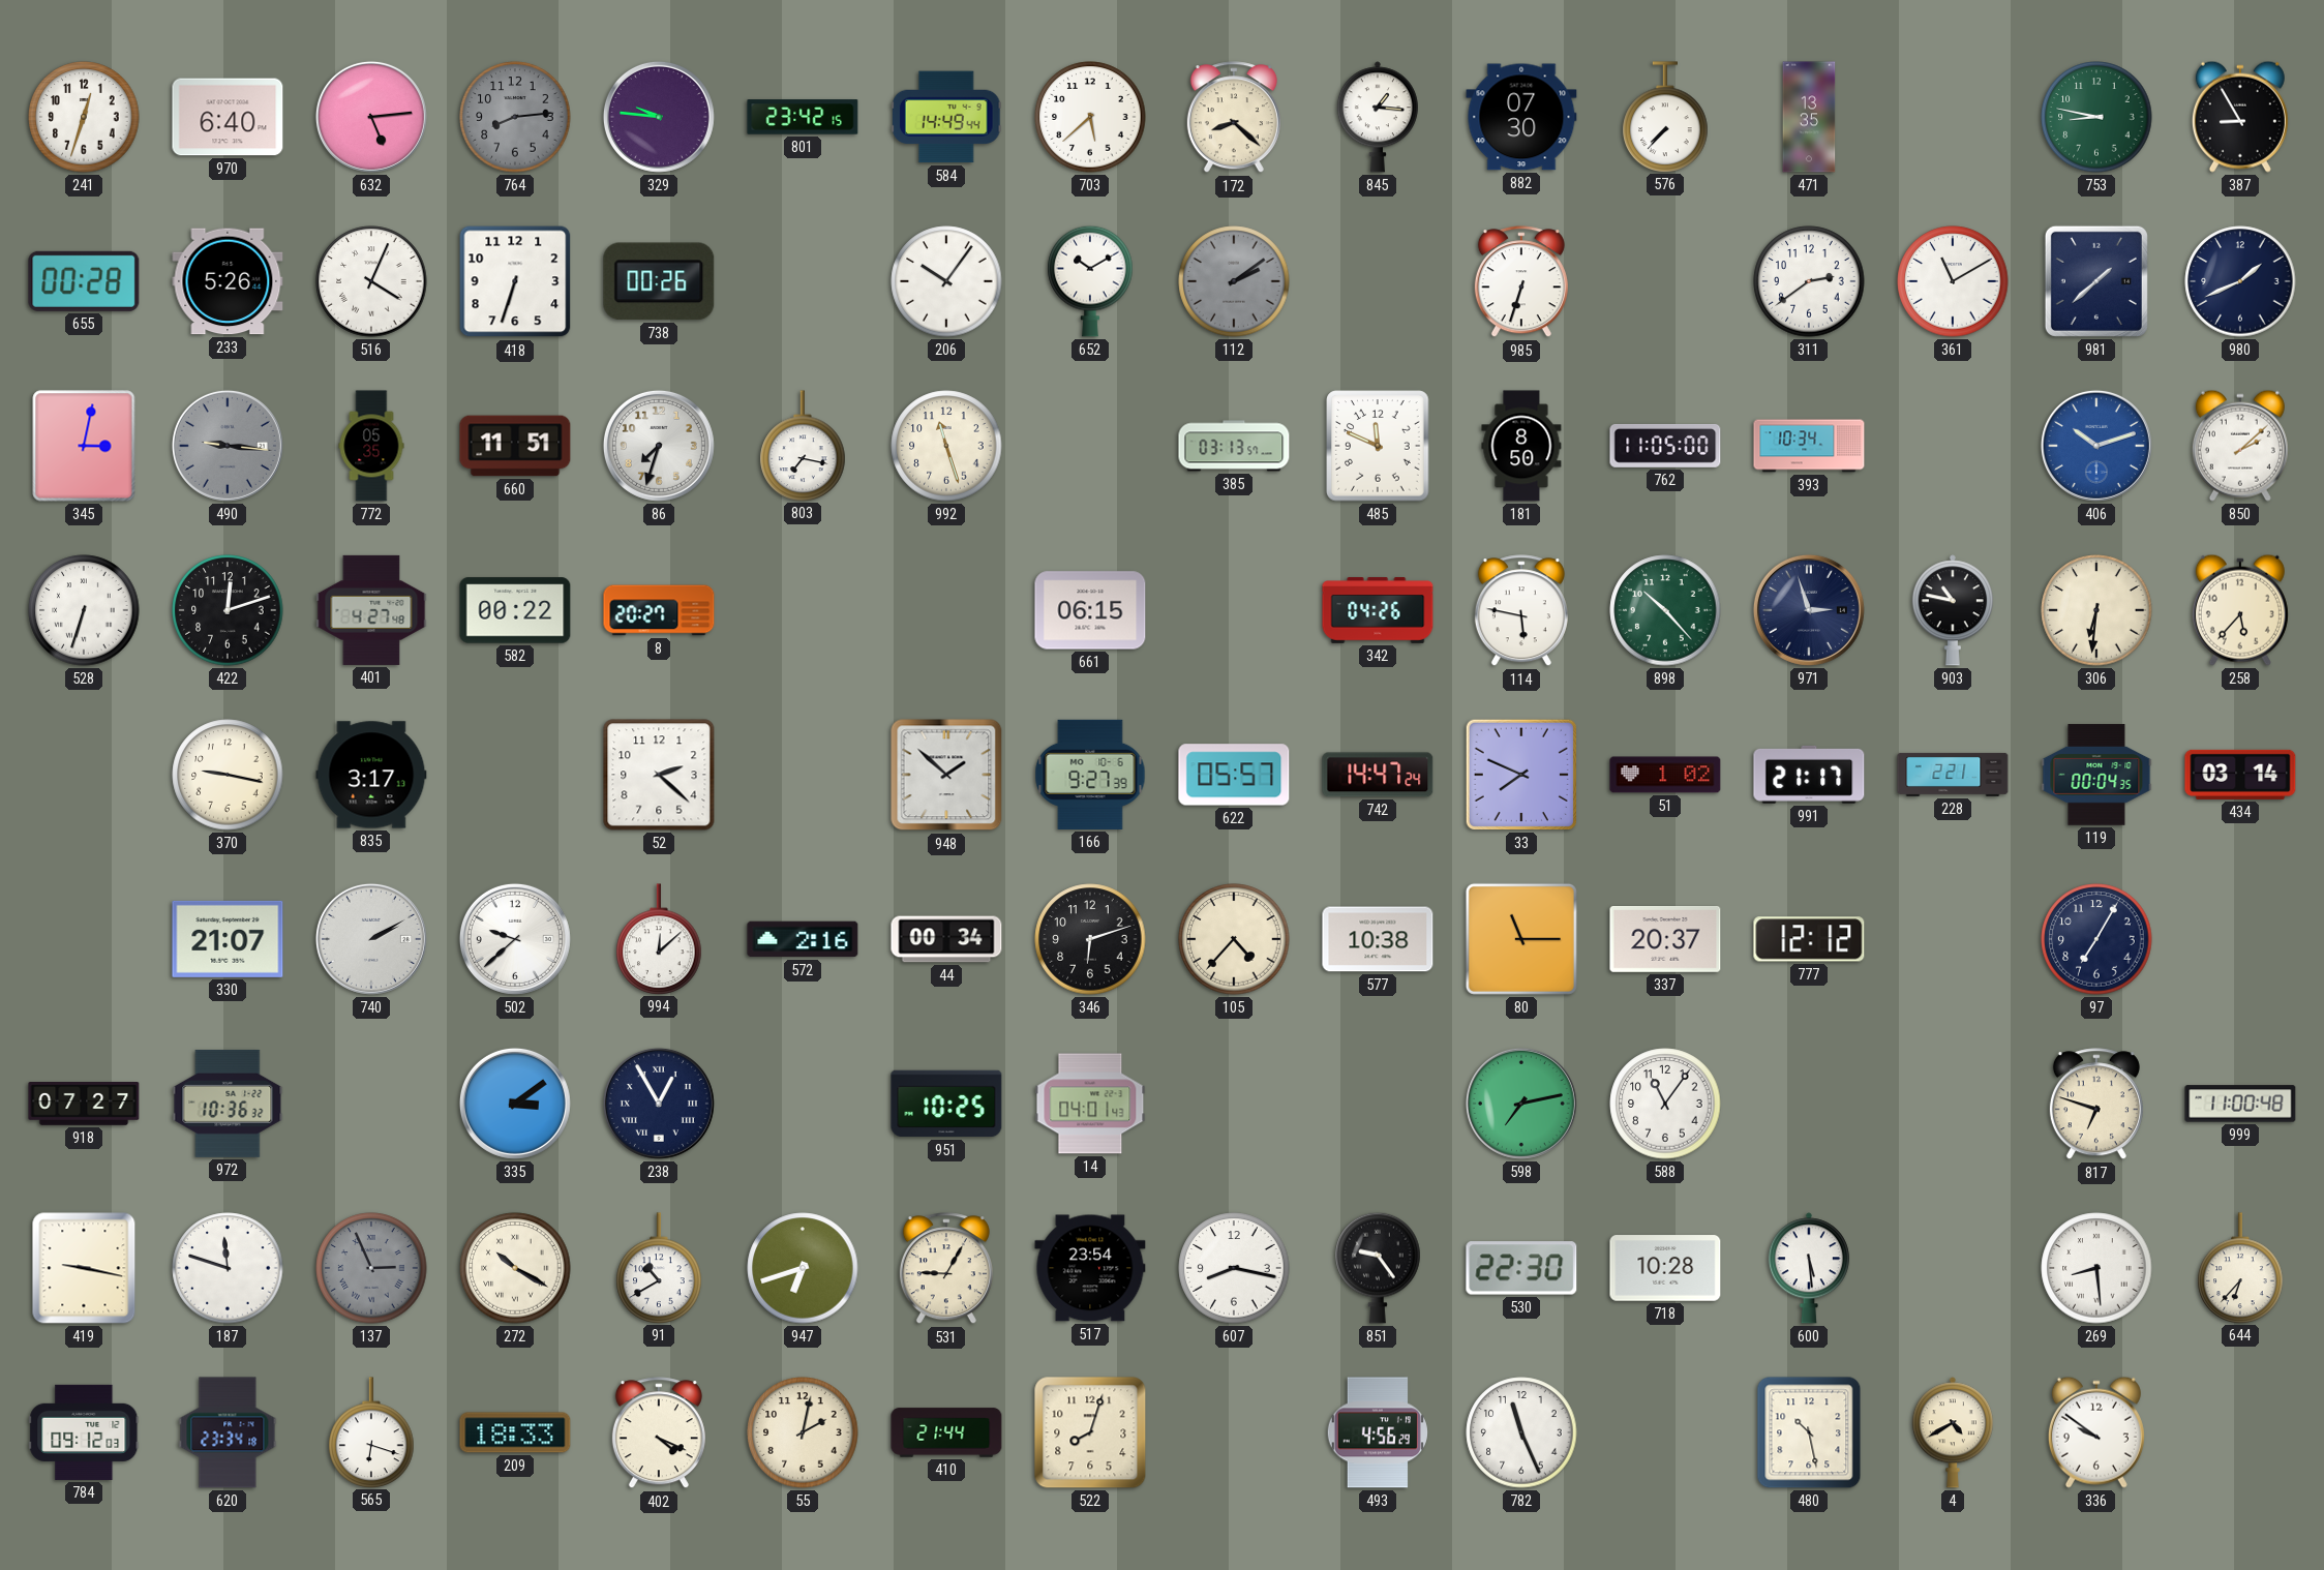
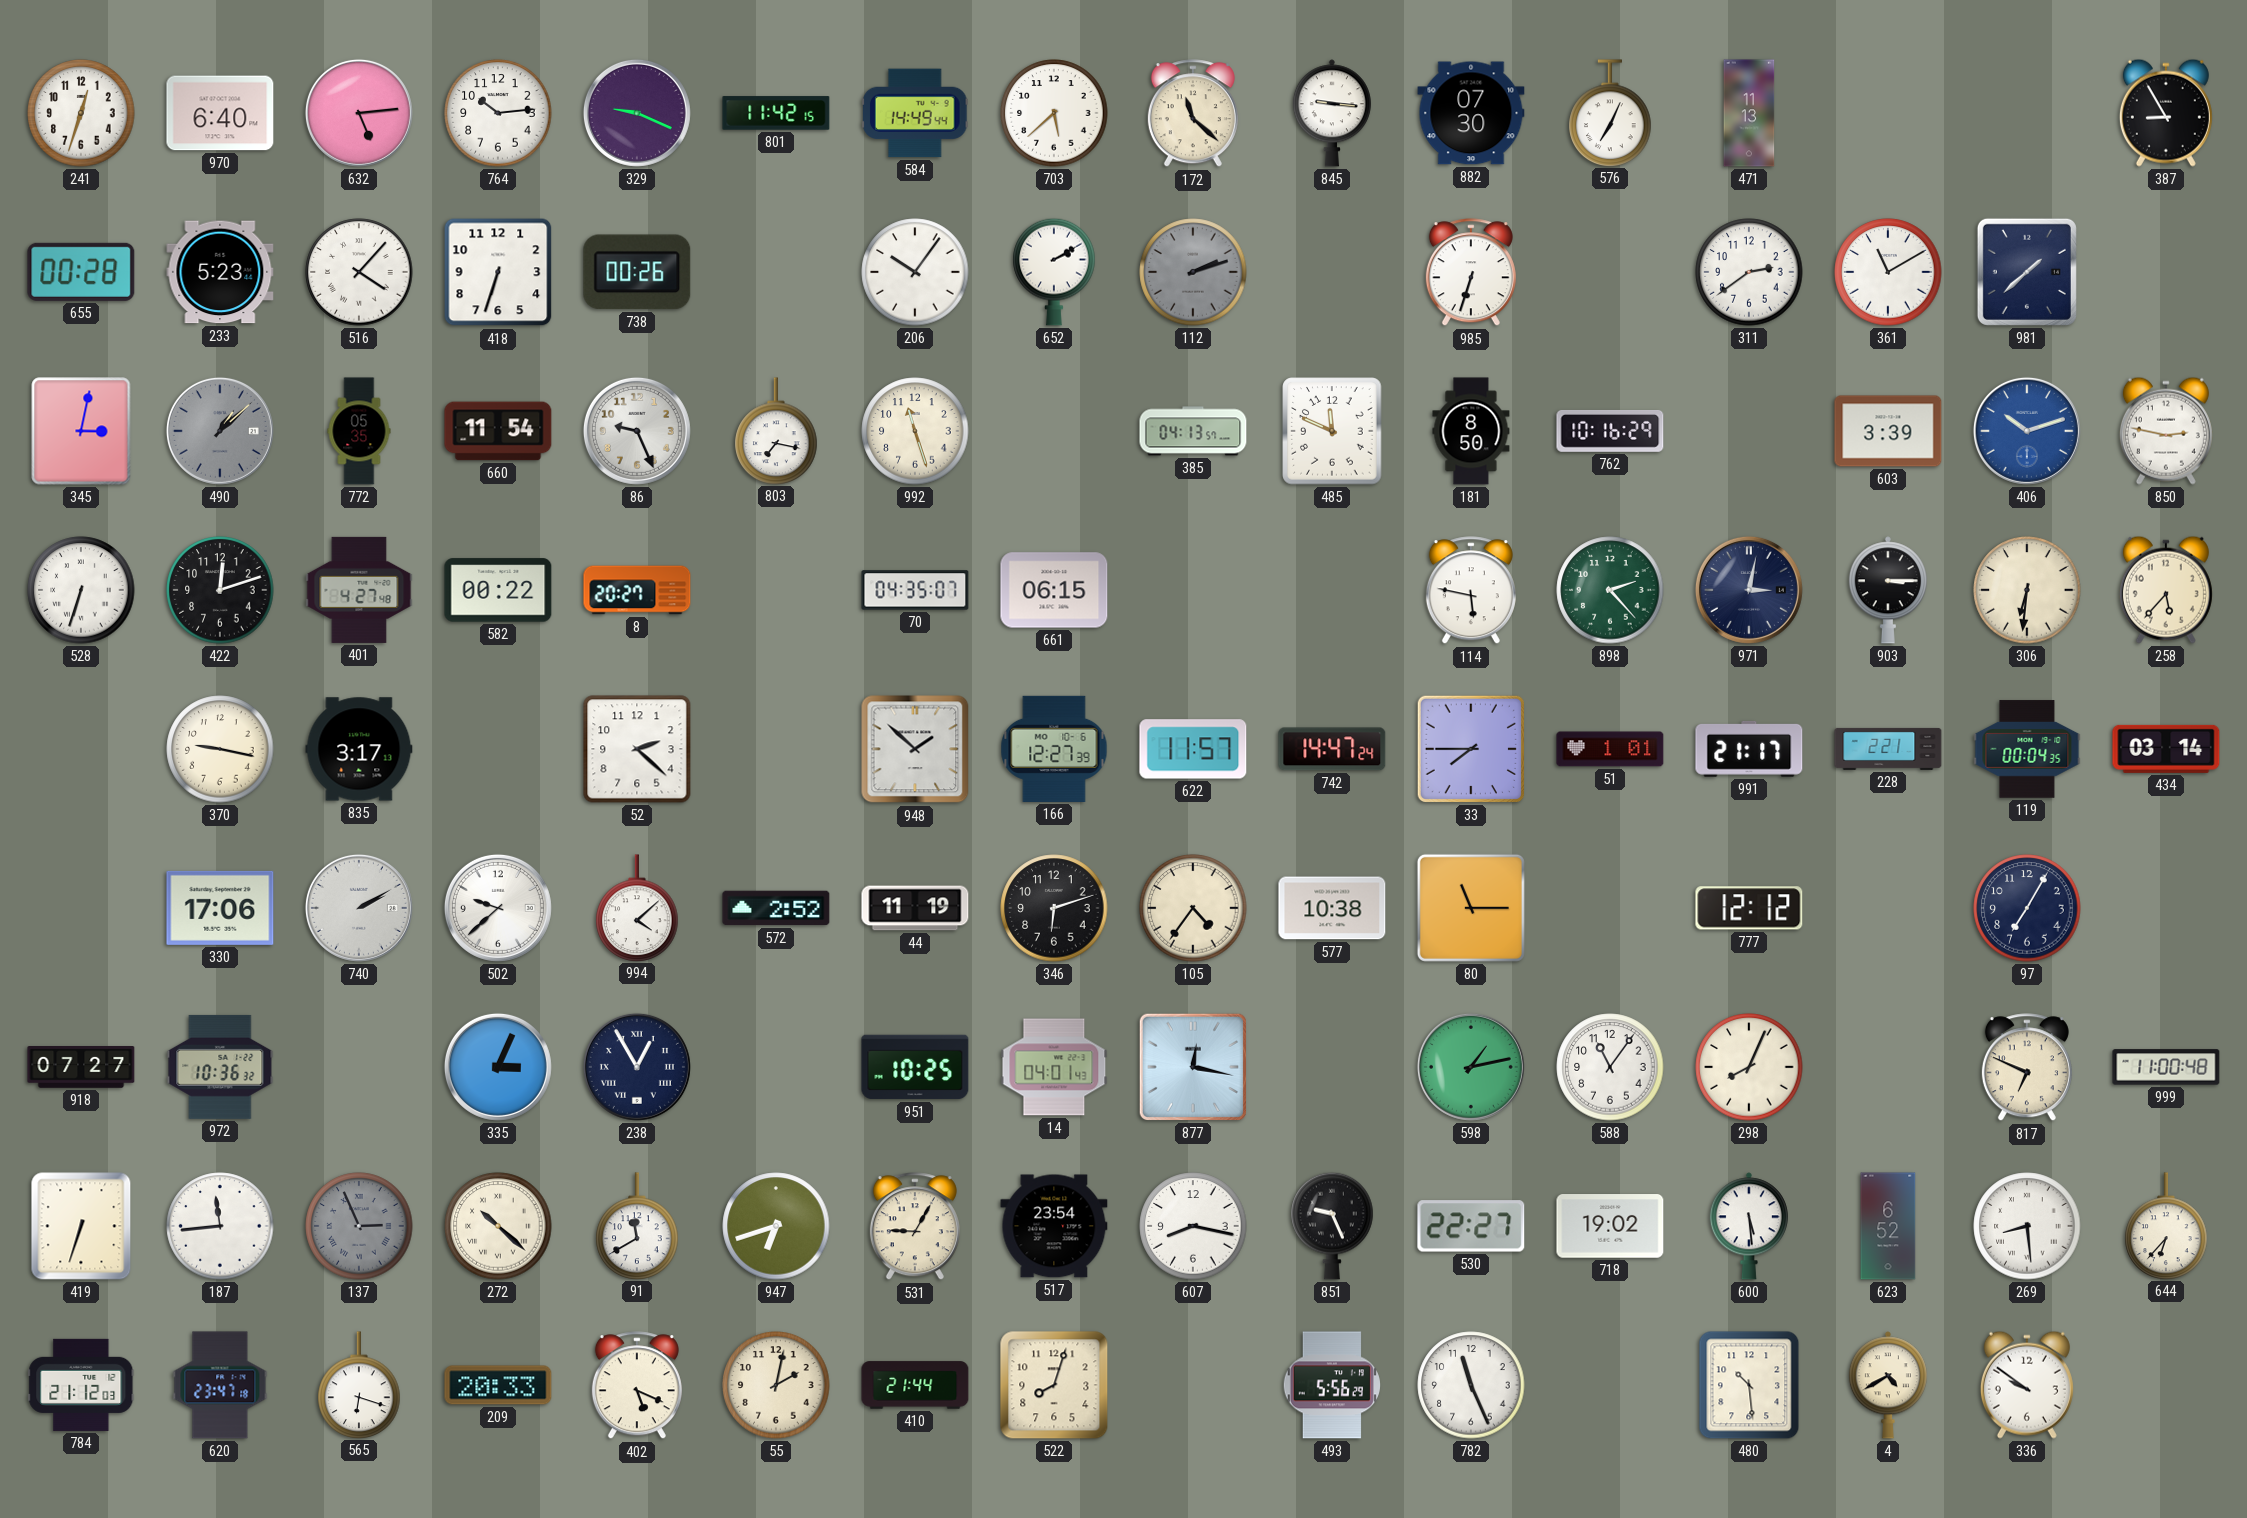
764: 8:14 -> 10:14
764 dial: grey -> white
329: 9:46 -> 9:19
801: 23:42 -> 11:42
172: 8:22 -> 11:22
845: 1:16 -> 9:16
576: 7:37 -> 7:04
471: 13:35 -> 11:13
753: 8:47 -> none
233: 5:26 -> 5:23
516: 4:04 -> 4:07
652: 10:10 -> 2:10
112: 2:09 -> 2:12
980: 1:41 -> none
490: 9:16 -> 1:08
660: 11:51 -> 11:54
86: 7:33 -> 9:26
385: 03:13 -> 04:13
762: 11:05 -> 10:16
393: 10:34 -> none
603: none -> 3:39
850: 2:08 -> 2:47
70: none -> 04:35
342: 04:26 -> none
898: 10:23 -> 2:23
971: 2:57 -> 3:02
903: 10:47 -> 3:15
166: 9:27 -> 12:27
622: 05:57 -> 11:57
33: 7:49 -> 7:45
51: 1:02 -> 1:01
330: 21:07 -> 17:06
994: 12:08 -> 4:08
572: 2:16 -> 2:52
44: 00:34 -> 11:19
105: 4:37 -> 4:36
337: 20:37 -> none
335: 3:09 -> 3:04
877: none -> 12:17
598: 7:13 -> 1:13
298: none -> 8:04
817: 6:48 -> 6:49
419: 9:17 -> 6:33
187: 11:48 -> 11:44
272: 10:20 -> 10:22
91: 10:40 -> 11:40
851: 9:24 -> 9:26
530: 22:30 -> 22:27
718: 10:28 -> 19:02
623: none -> 6:52
784: 09:12 -> 21:12
620: 23:34 -> 23:47
209: 18:33 -> 20:33
402: 4:19 -> 5:19
493: 4:56 -> 5:56
480: 10:28 -> 10:29
